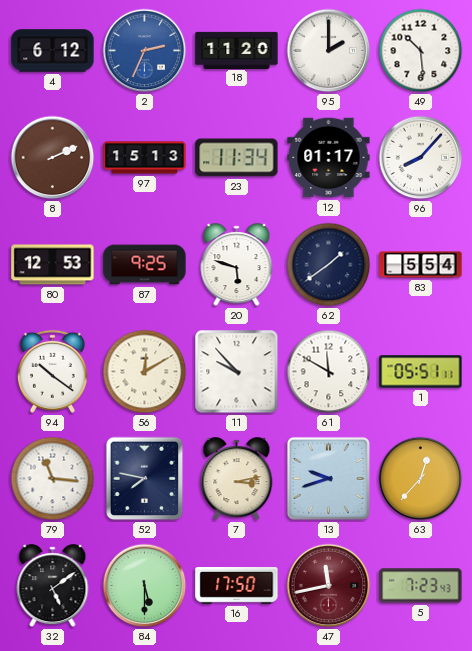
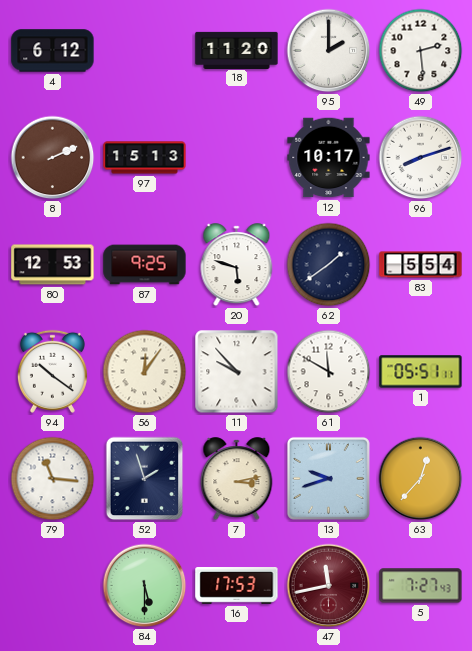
2: 2:34 -> none
49: 10:29 -> 2:29
23: 11:34 -> none
12: 01:17 -> 10:17
96: 8:07 -> 8:12
56: 12:10 -> 12:06
52: 7:47 -> 1:57
32: 5:09 -> none
16: 17:50 -> 17:53
5: 7:23 -> 7:27
